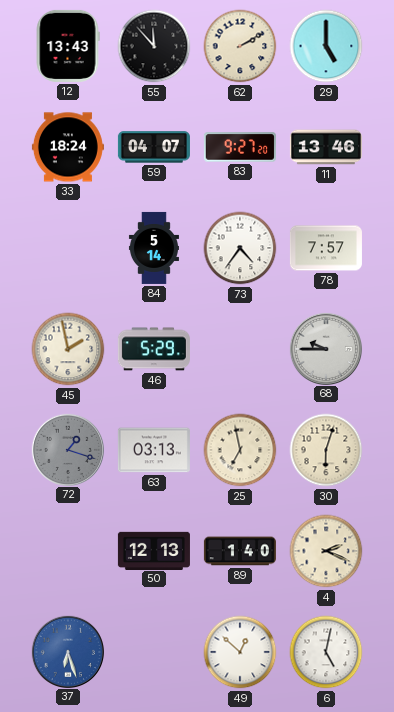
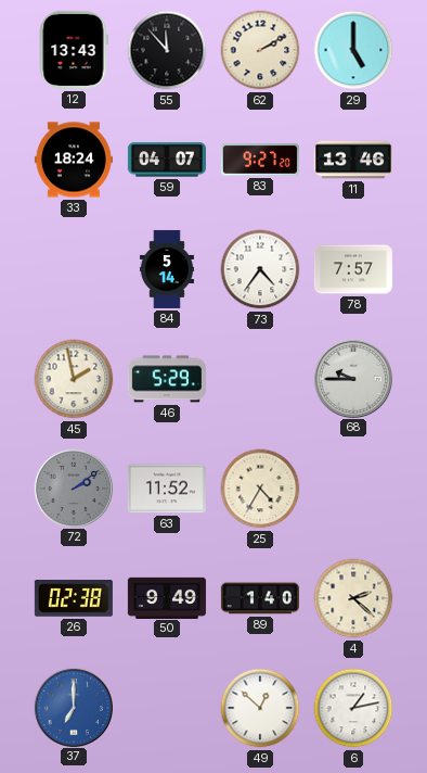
72: 1:18 -> 2:09
63: 03:13 -> 11:52
25: 6:58 -> 4:35
30: 6:03 -> none
26: none -> 02:38
50: 12:13 -> 9:49
4: 2:19 -> 2:22
37: 6:27 -> 7:00
6: 5:02 -> 1:13
